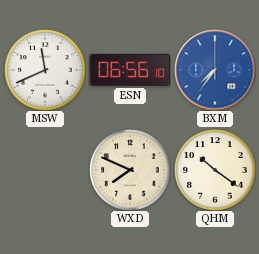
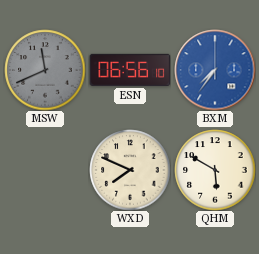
MSW dial: white -> grey
QHM: 10:21 -> 5:50
